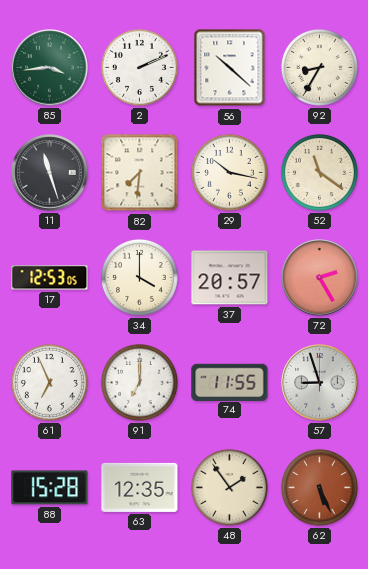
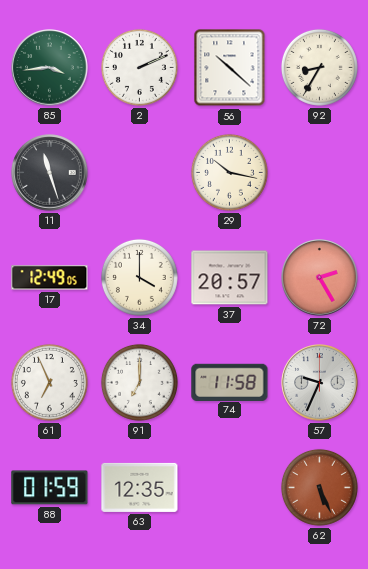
82: 7:31 -> none
52: 11:21 -> none
17: 12:53 -> 12:49
74: 11:55 -> 11:58
57: 8:57 -> 9:34
88: 15:28 -> 01:59
48: 1:54 -> none
